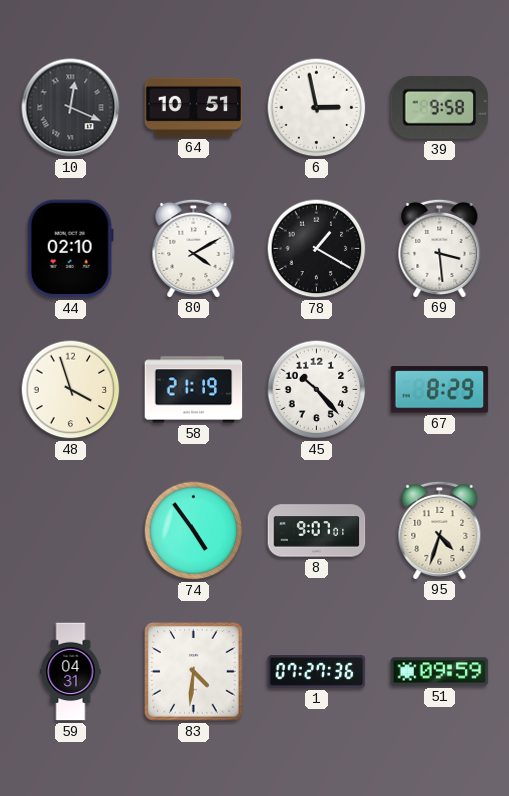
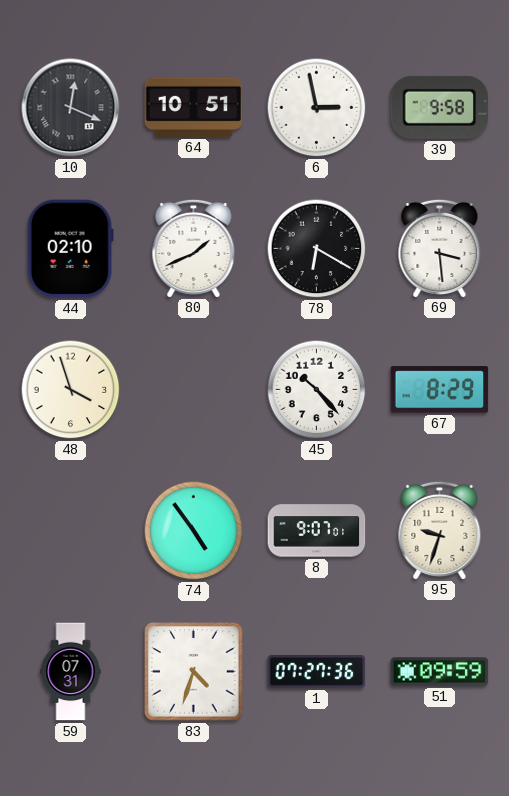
80: 4:10 -> 1:41
78: 1:20 -> 6:20
58: 21:19 -> none
95: 4:33 -> 9:33
59: 04:31 -> 07:31
83: 4:31 -> 4:33
